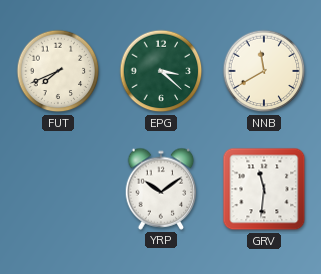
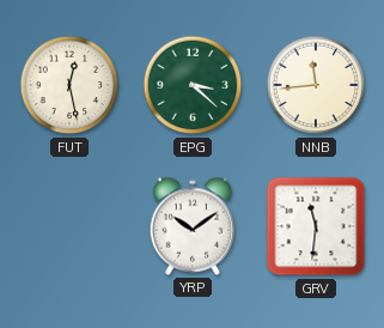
FUT: 7:41 -> 12:28
NNB: 11:40 -> 11:44
